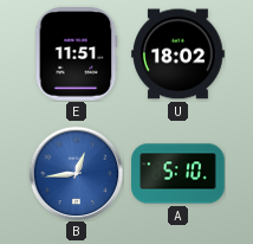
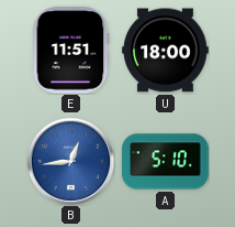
U: 18:02 -> 18:00
